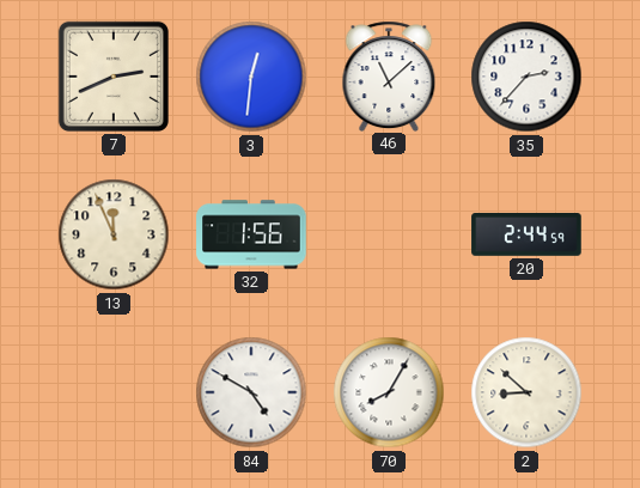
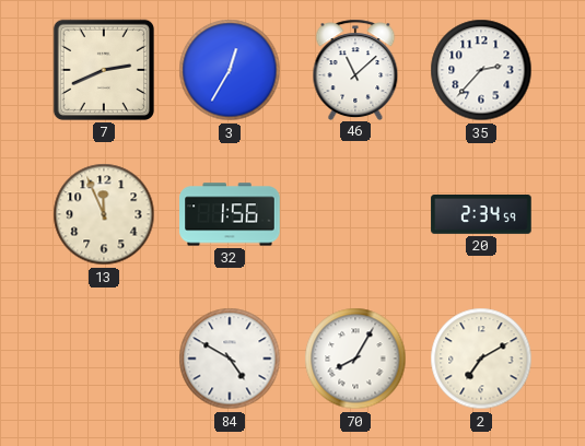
3: 12:31 -> 12:35
20: 2:44 -> 2:34
2: 8:52 -> 7:10
